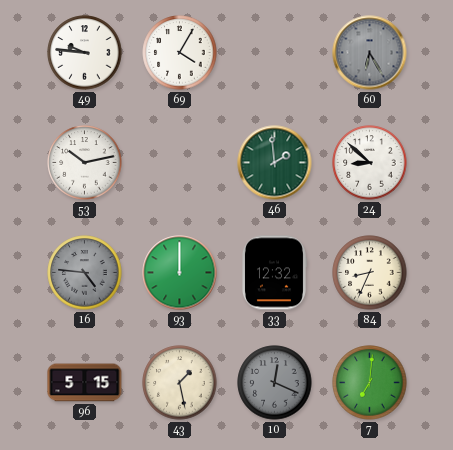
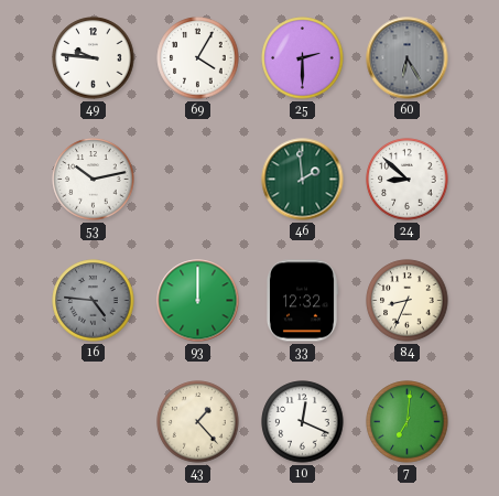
25: none -> 2:30
96: 5:15 -> none
43: 1:28 -> 1:23
10 dial: grey -> white
